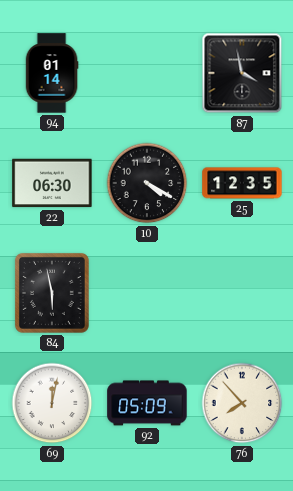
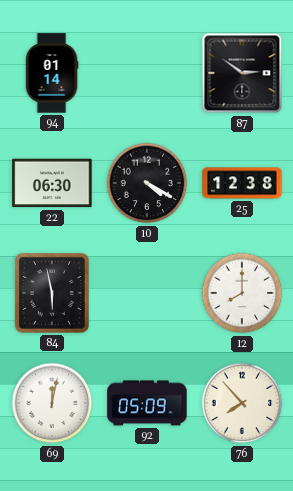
87: 3:58 -> 2:51
25: 12:35 -> 12:38
12: none -> 8:00
